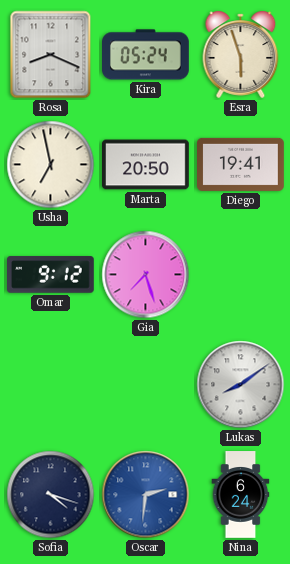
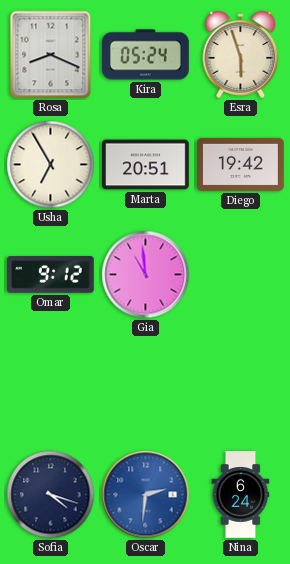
Usha: 6:58 -> 6:55
Marta: 20:50 -> 20:51
Diego: 19:41 -> 19:42
Gia: 7:27 -> 10:59
Lukas: 8:09 -> none
